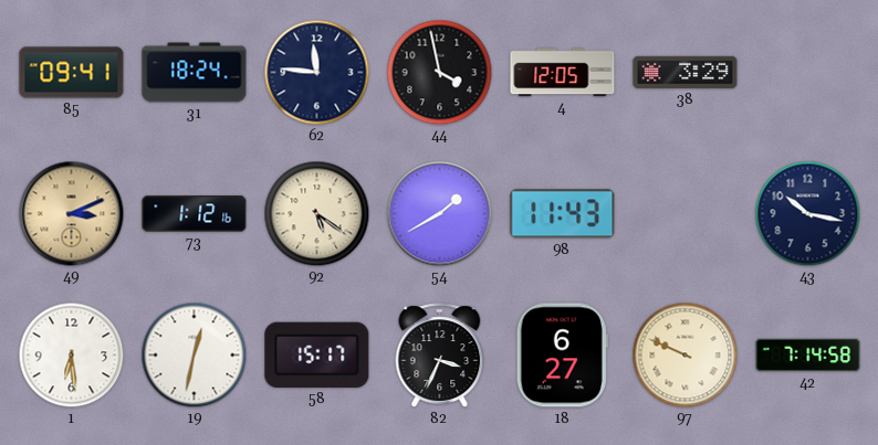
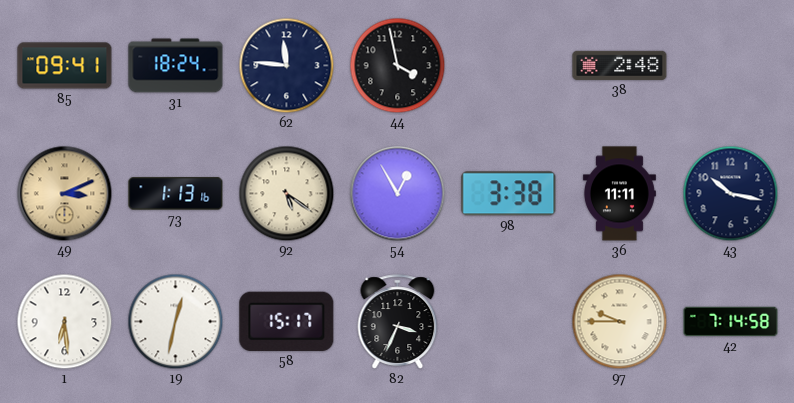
4: 12:05 -> none
38: 3:29 -> 2:48
73: 1:12 -> 1:13
54: 1:40 -> 12:55
98: 11:43 -> 3:38
36: none -> 11:11
18: 6:27 -> none
97: 9:49 -> 9:45
